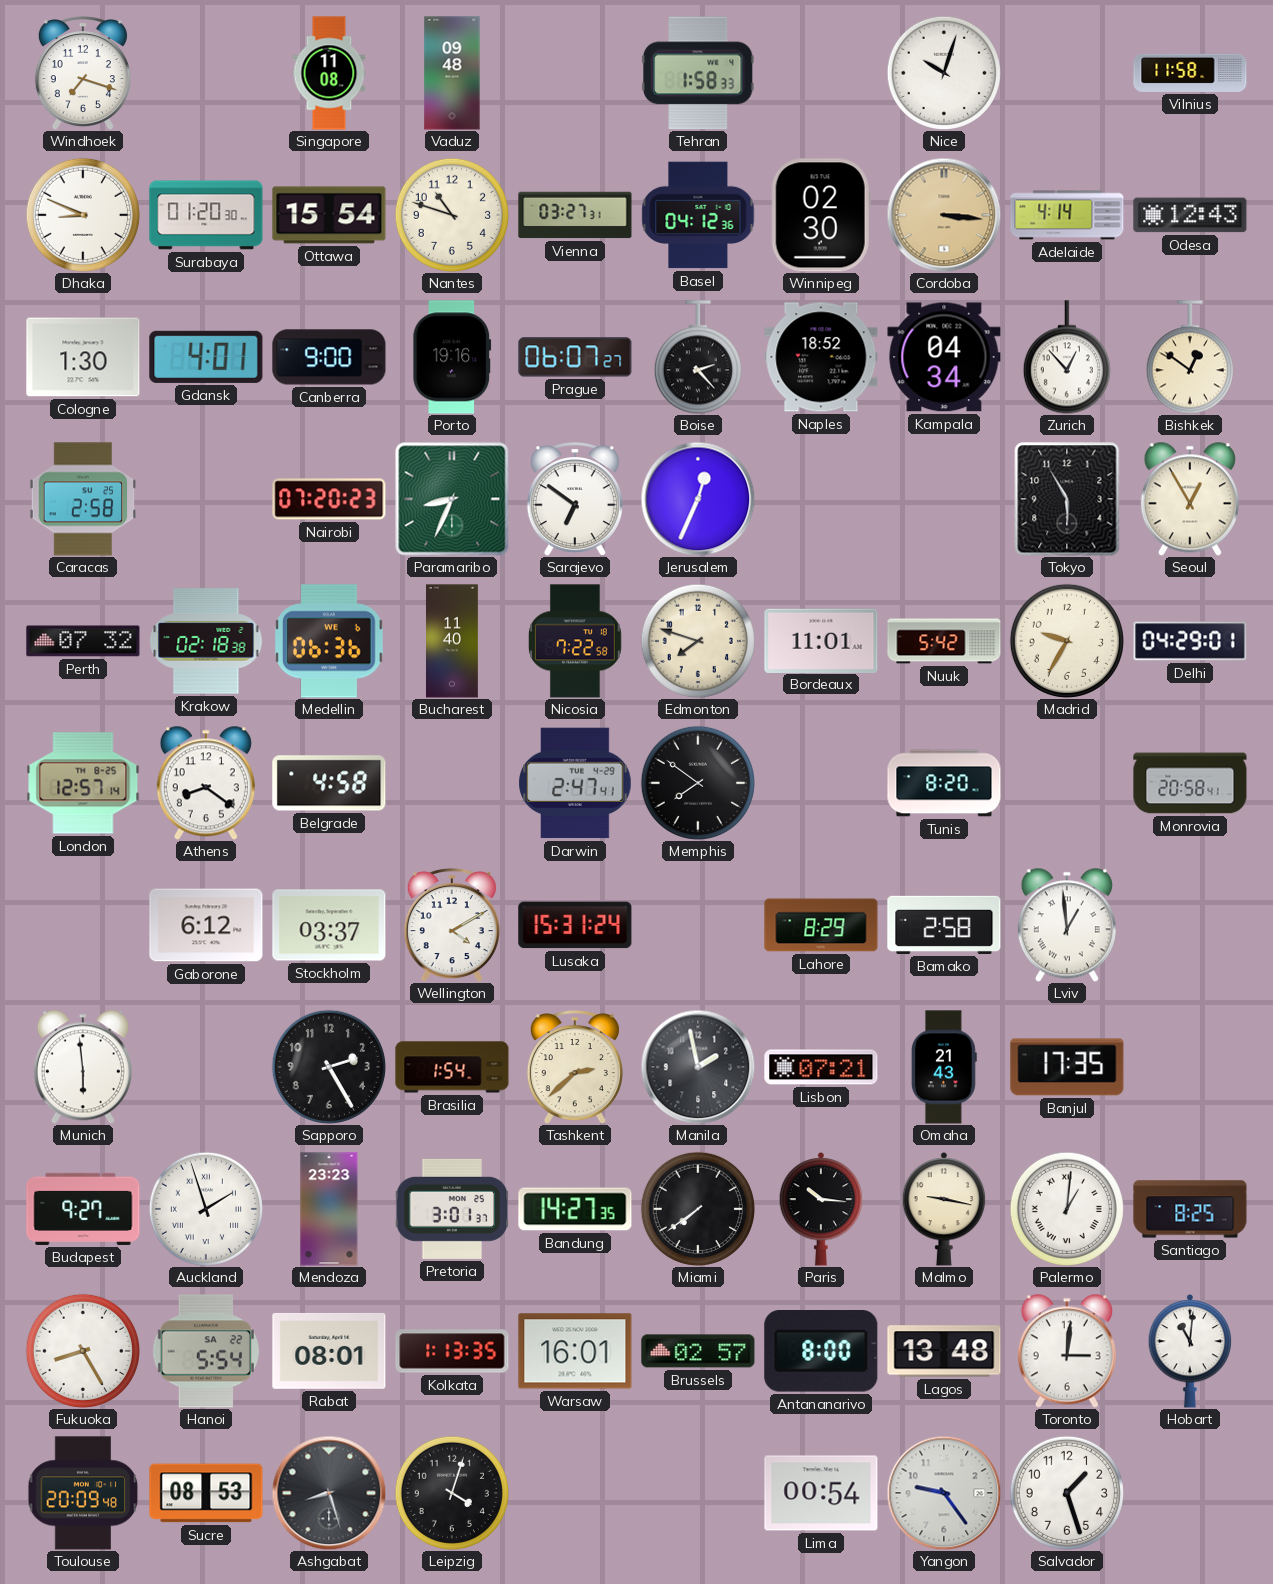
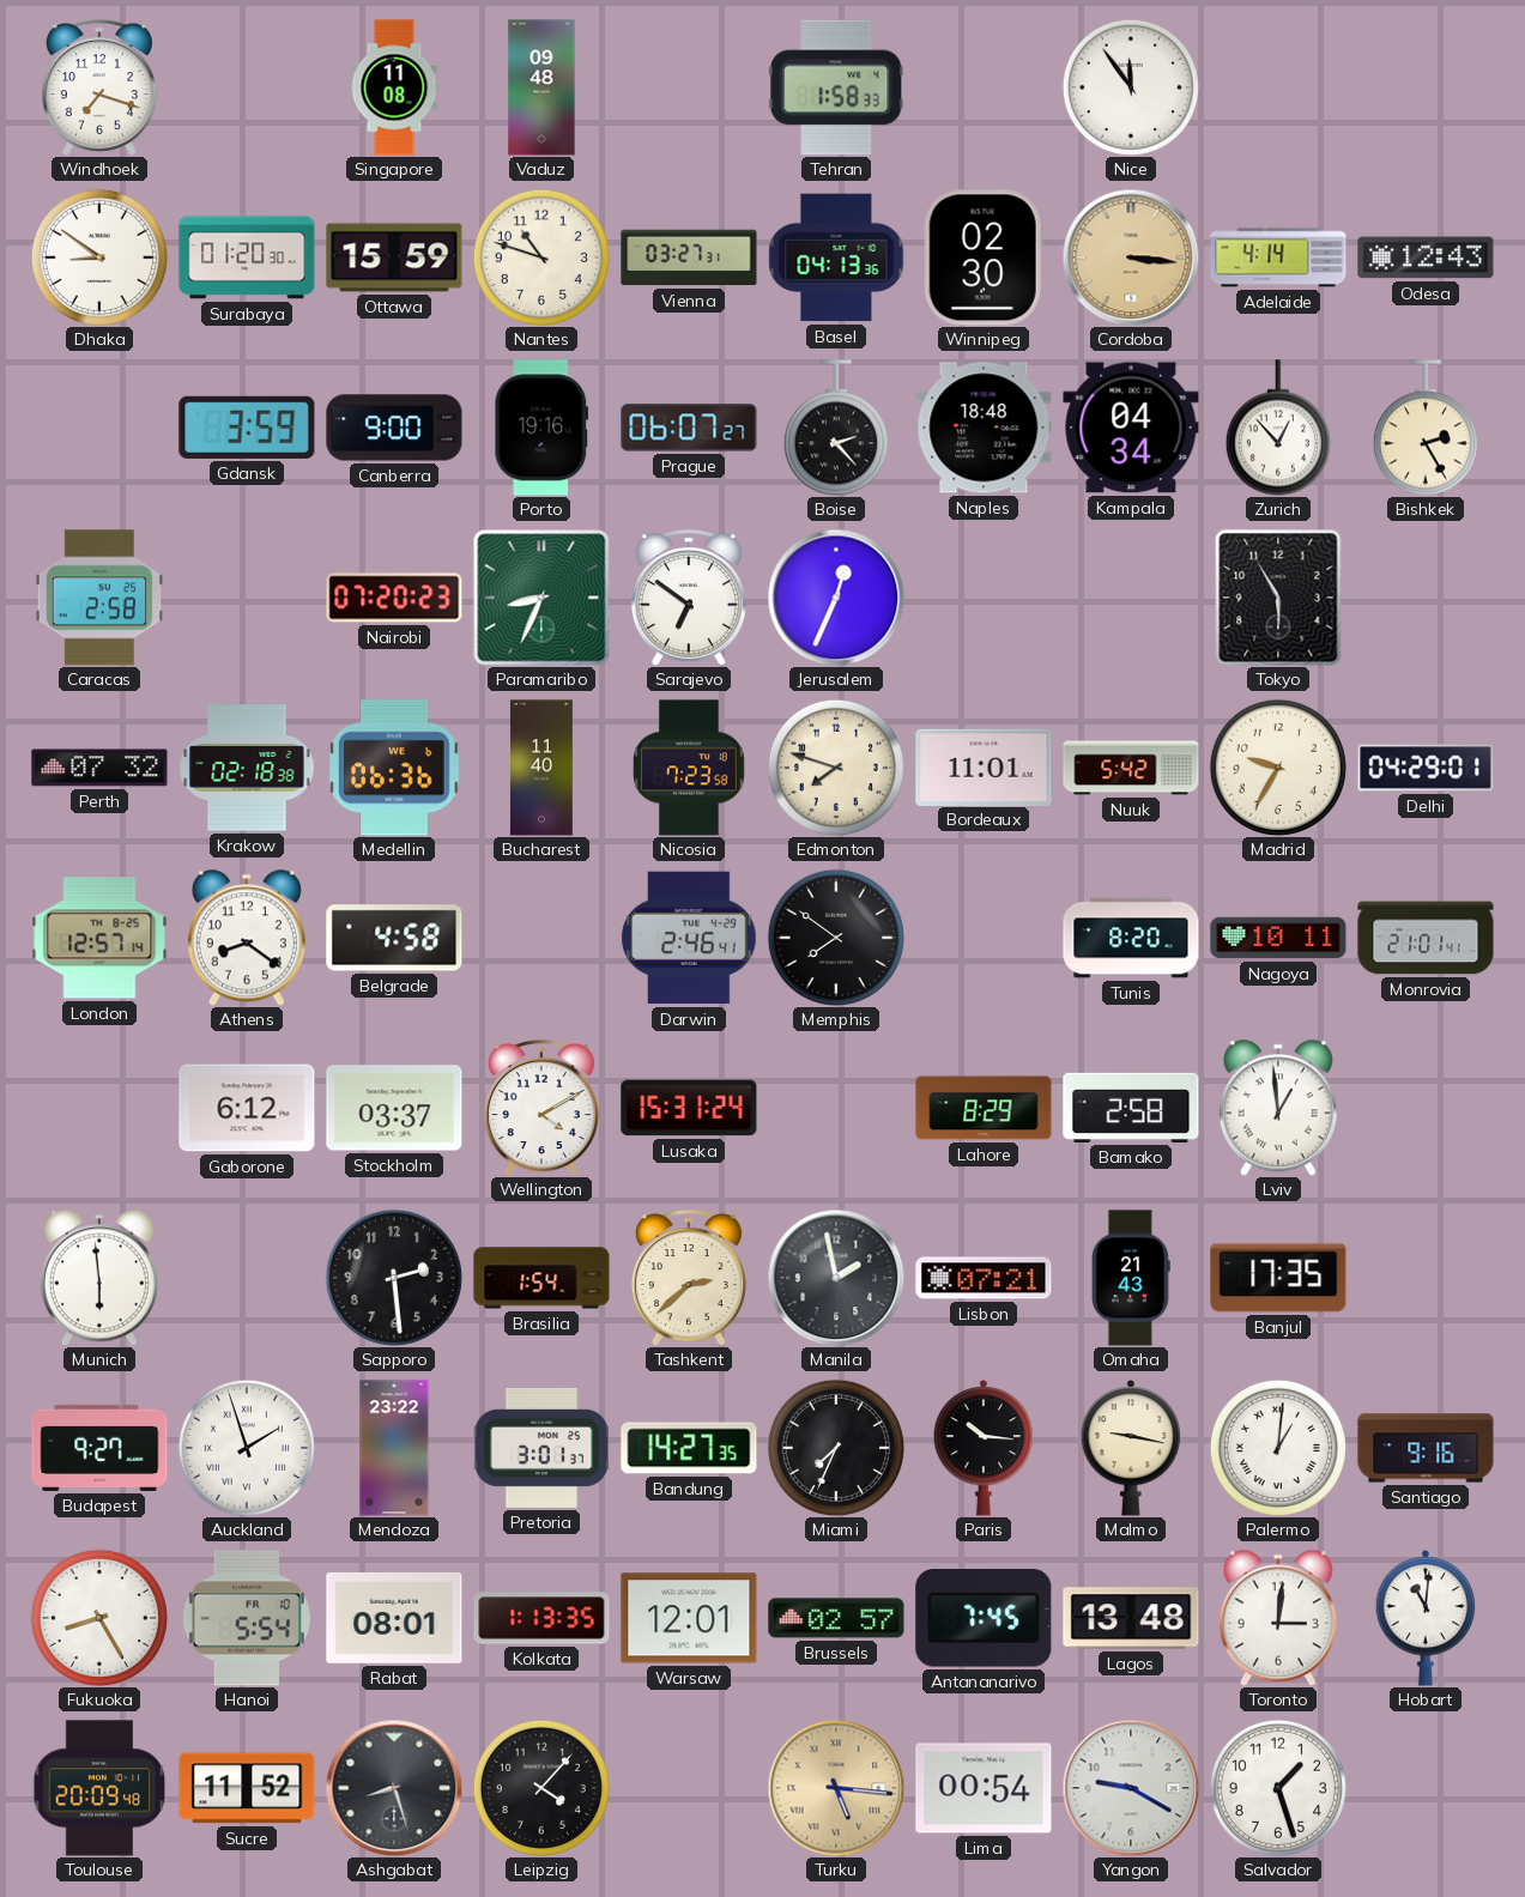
Nice: 10:03 -> 11:54
Vilnius: 11:58 -> none
Dhaka: 8:49 -> 8:51
Ottawa: 15:54 -> 15:59
Basel: 04:12 -> 04:13
Cologne: 1:30 -> none
Gdansk: 4:01 -> 3:59
Naples: 18:52 -> 18:48
Bishkek: 12:51 -> 2:25
Seoul: 12:55 -> none
Nicosia: 7:22 -> 7:23
Darwin: 2:47 -> 2:46
Nagoya: none -> 10:11
Monrovia: 20:58 -> 21:01
Sapporo: 2:25 -> 2:29
Mendoza: 23:23 -> 23:22
Miami: 7:39 -> 7:34
Santiago: 8:25 -> 9:16
Hanoi date: SA 22 -> FR 10
Warsaw: 16:01 -> 12:01
Antananarivo: 8:00 -> 7:45
Sucre: 08:53 -> 11:52
Leipzig: 4:03 -> 4:07
Turku: none -> 5:16
Yangon: 9:24 -> 9:20
